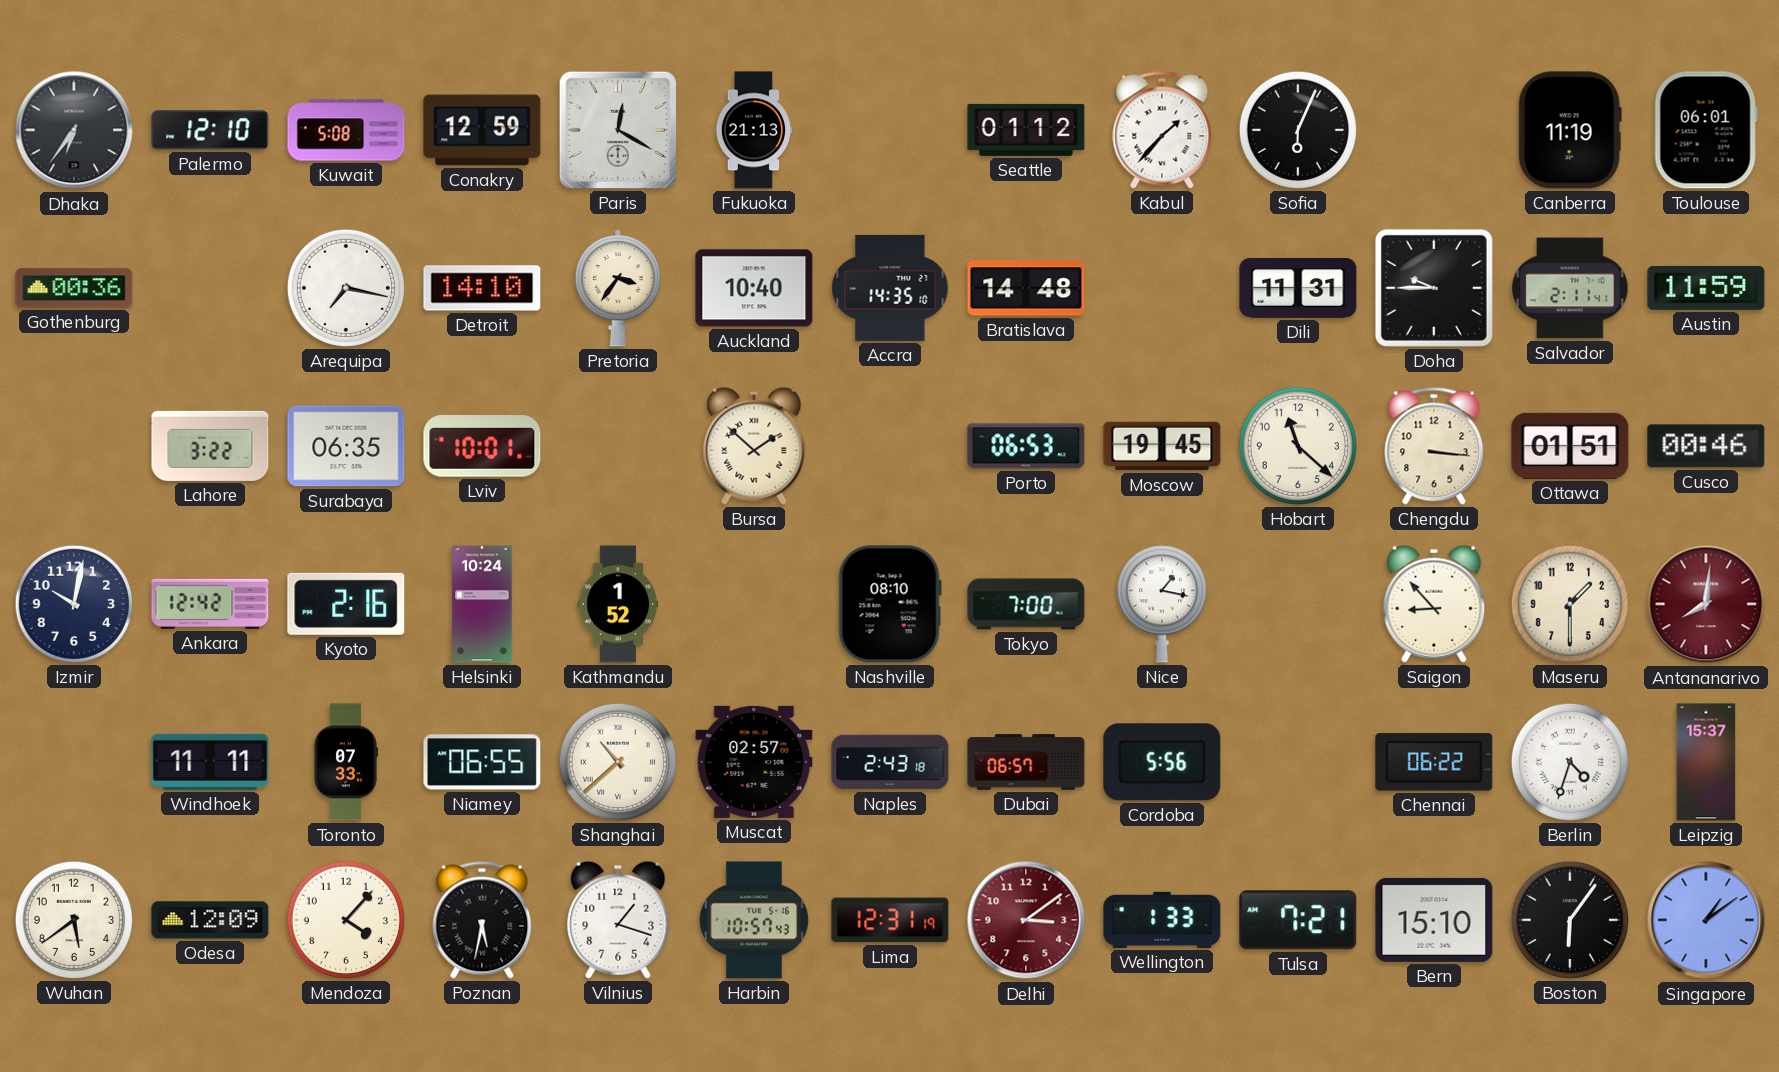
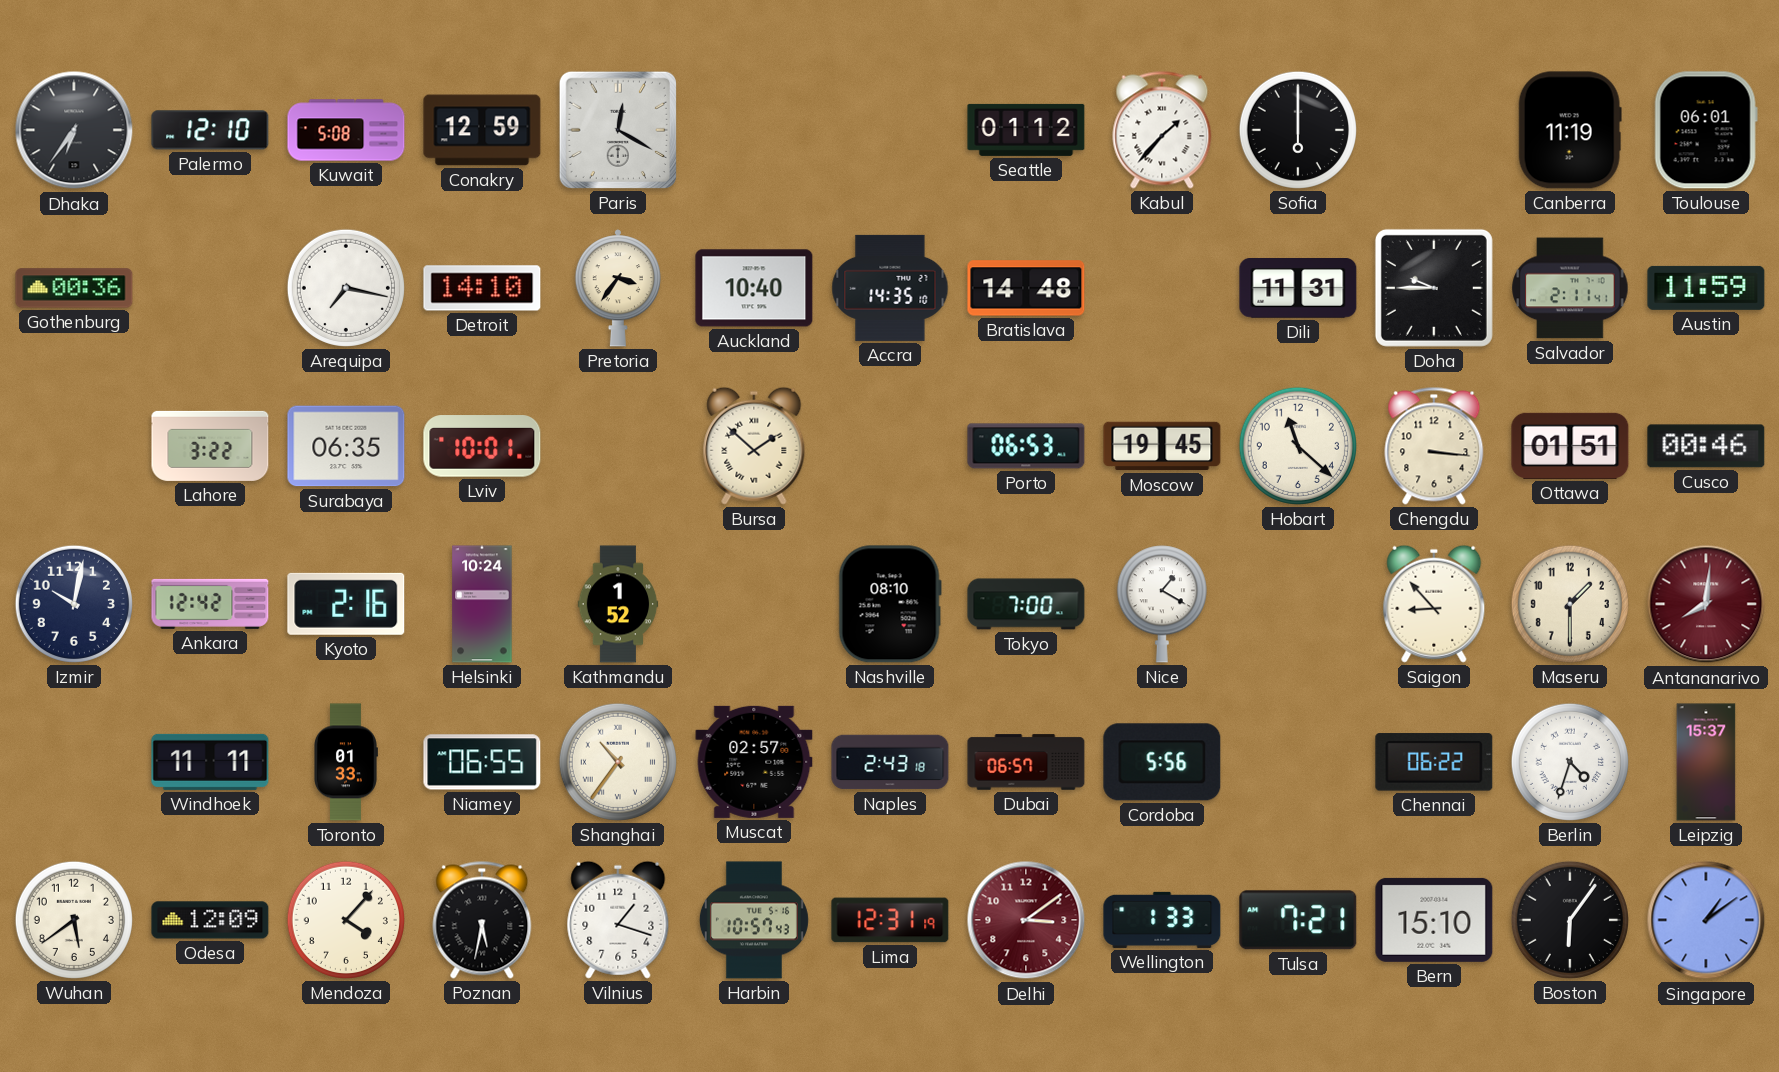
Fukuoka: 21:13 -> none
Sofia: 6:04 -> 6:00
Nice: 1:17 -> 1:20
Toronto: 07:33 -> 01:33
Shanghai: 10:38 -> 10:36
